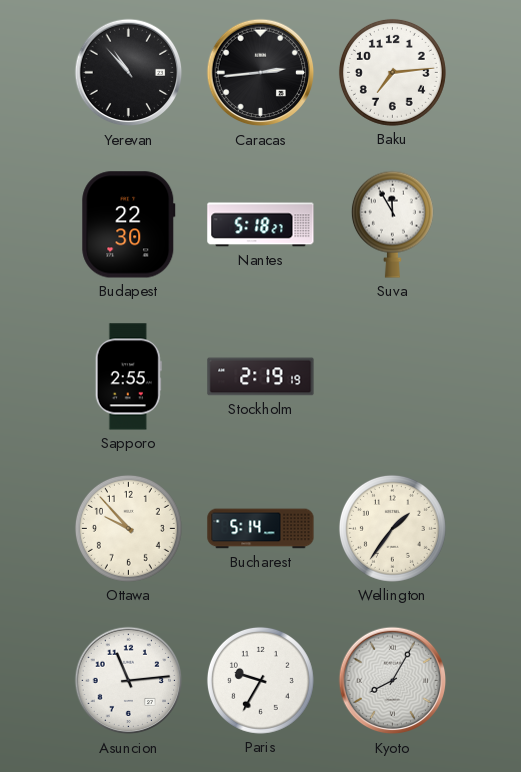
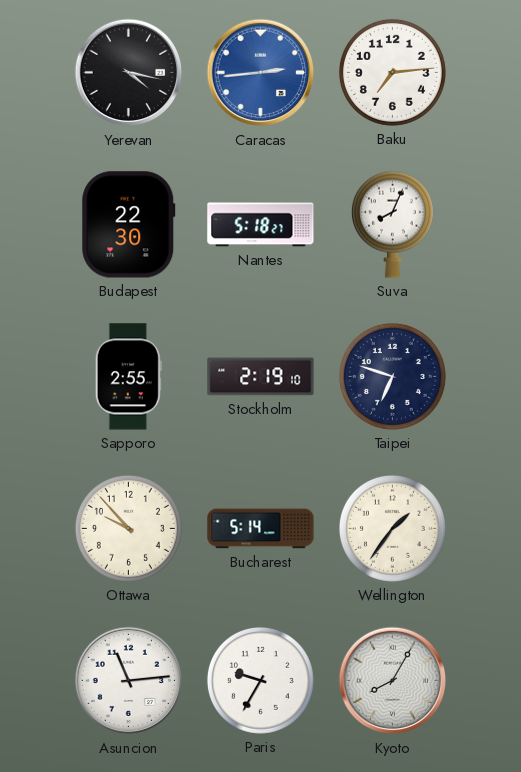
Yerevan: 10:53 -> 4:17
Caracas dial: black -> blue
Suva: 11:55 -> 8:04
Stockholm: 2:19:19 -> 2:19:10
Taipei: none -> 6:48
